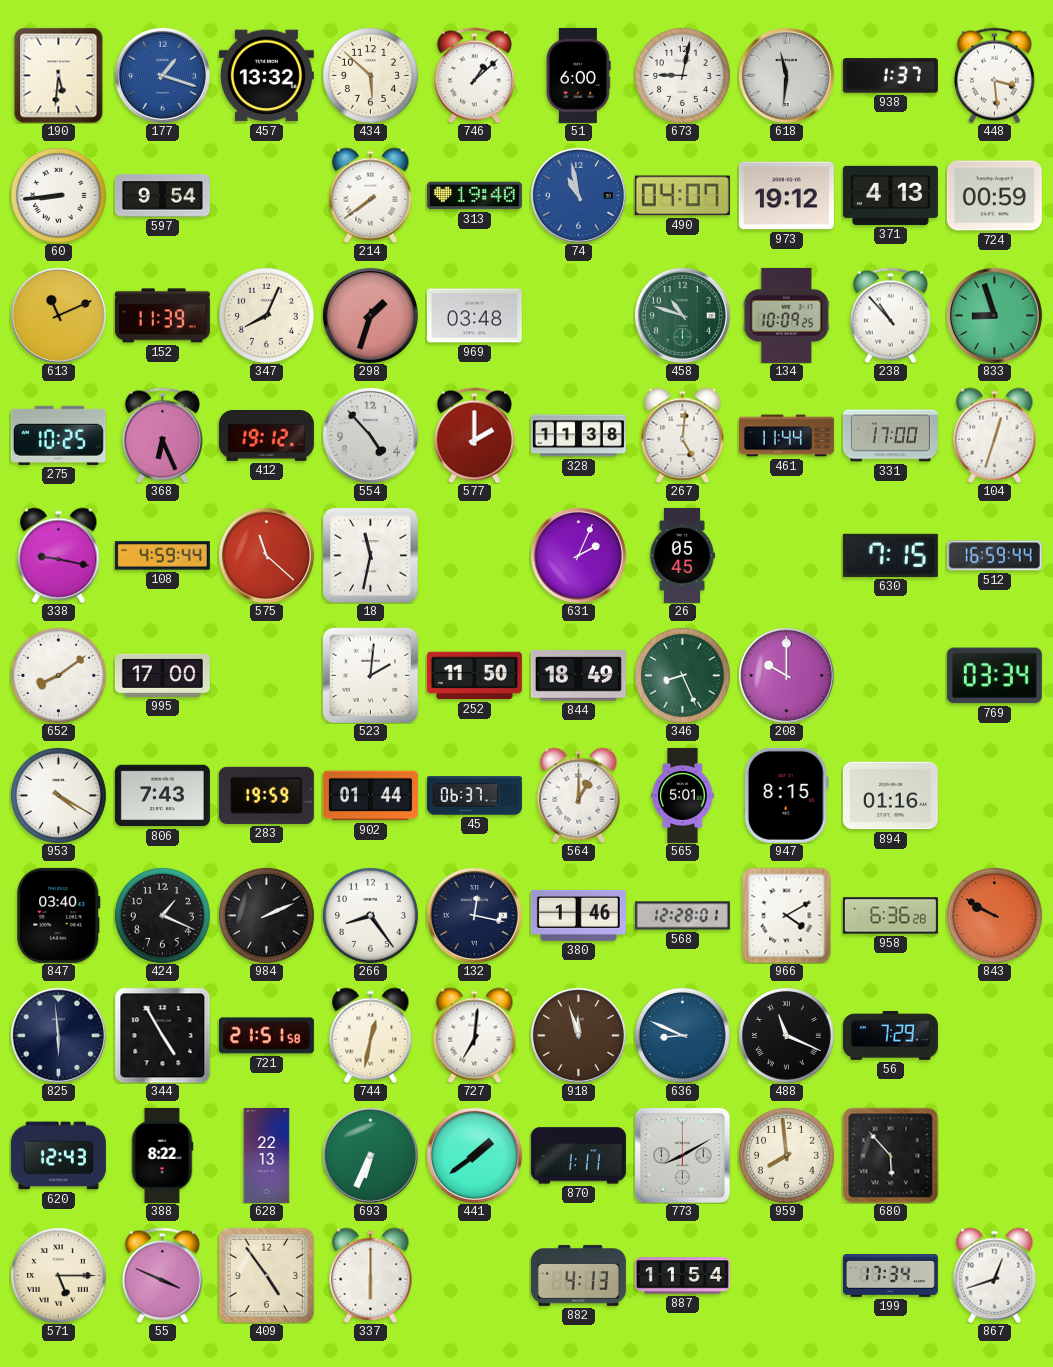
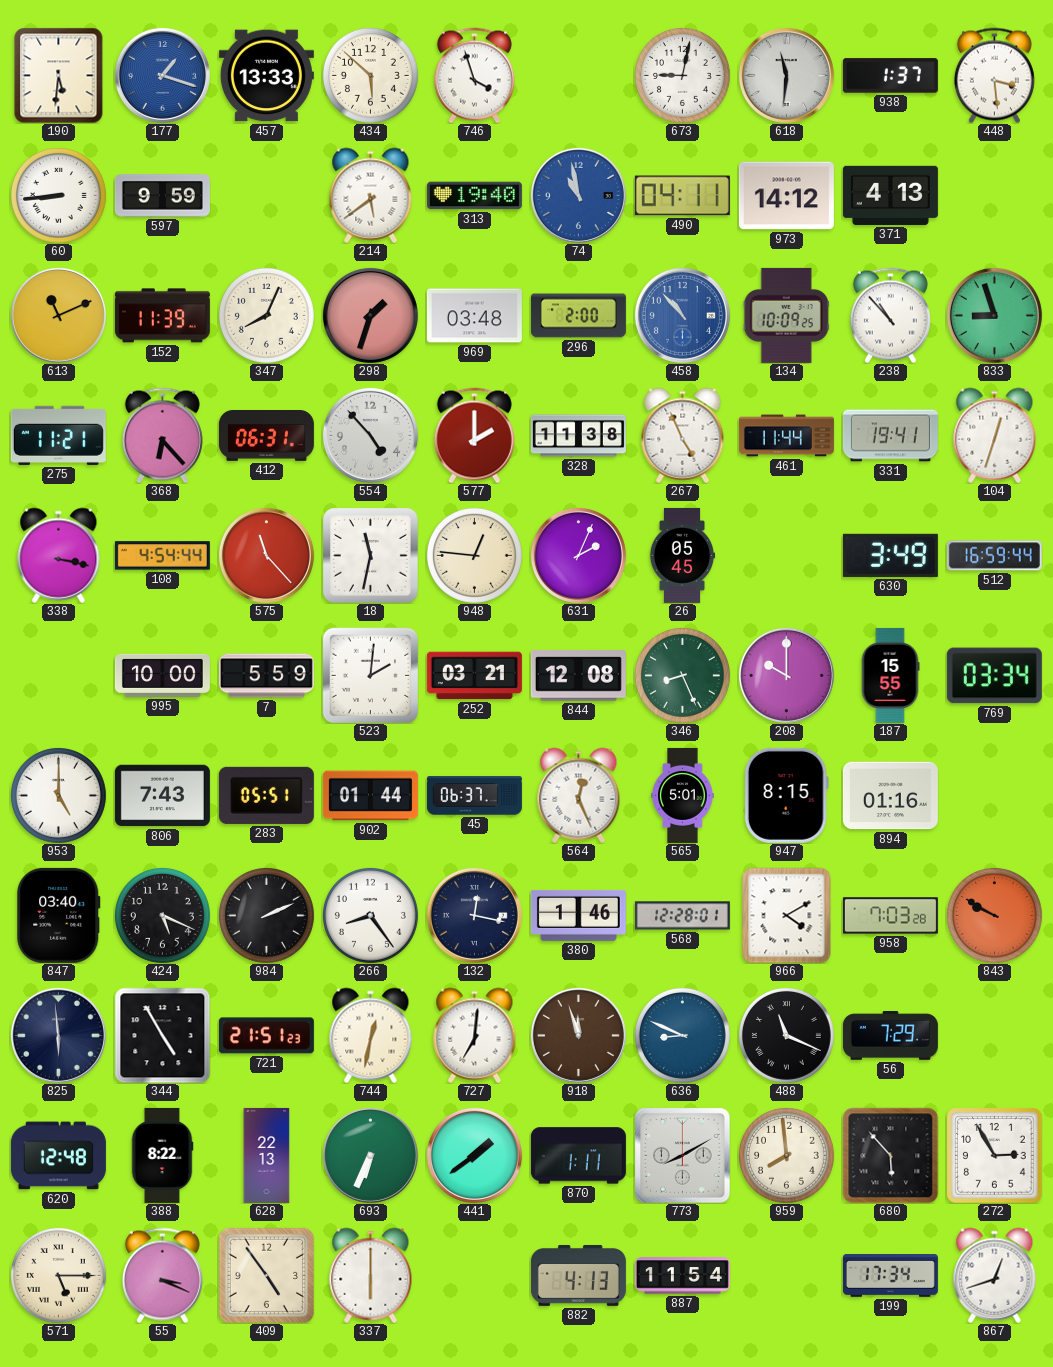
457: 13:32 -> 13:33
746: 1:08 -> 3:57
51: 6:00 -> none
597: 9:54 -> 9:59
214: 7:39 -> 5:39
490: 04:07 -> 04:11
973: 19:12 -> 14:12
724: 00:59 -> none
296: none -> 2:00
458: 10:48 -> 10:53
458 dial: green -> blue
275: 10:25 -> 11:21
368: 6:26 -> 6:23
412: 19:12 -> 06:31
267: 5:01 -> 4:56
331: 17:00 -> 19:41
338: 9:17 -> 3:17
108: 4:59 -> 4:54
575: 11:22 -> 11:23
948: none -> 12:46
630: 7:15 -> 3:49
652: 8:09 -> none
995: 17:00 -> 10:00
7: none -> 5:59
252: 11:50 -> 03:21
844: 18:49 -> 12:08
187: none -> 15:55
953: 4:20 -> 5:00
283: 19:59 -> 05:51
564: 1:00 -> 12:26
424: 1:19 -> 5:19
958: 6:36 -> 7:03
721: 21:51:58 -> 21:51:23
620: 12:43 -> 12:48
272: none -> 2:55
55: 3:49 -> 3:19
